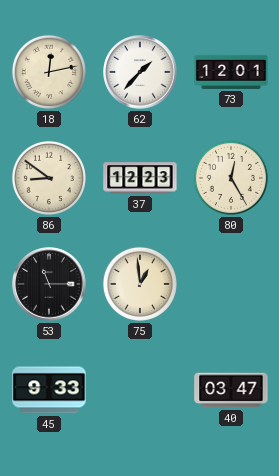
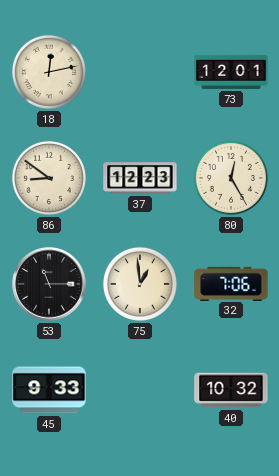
62: 1:37 -> none
32: none -> 7:06
40: 03:47 -> 10:32
